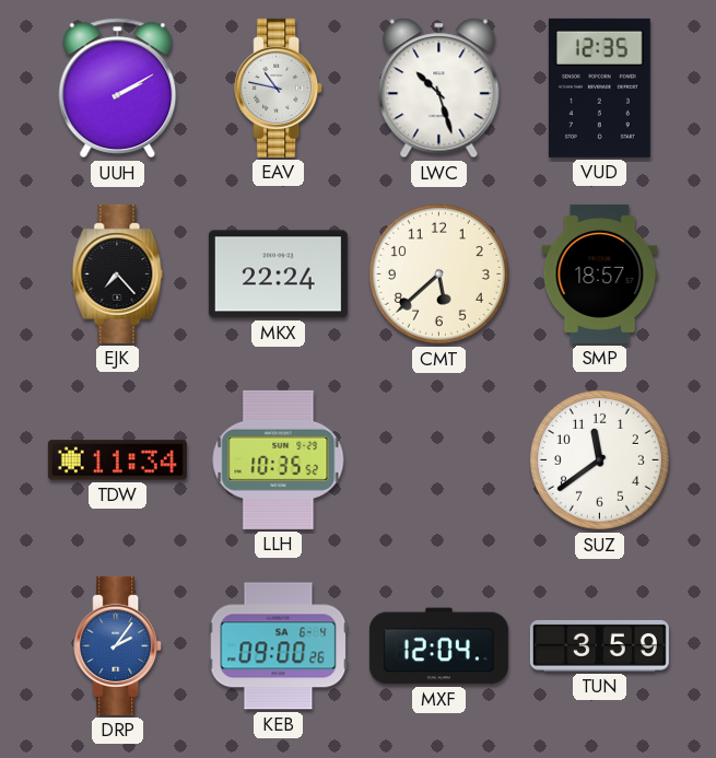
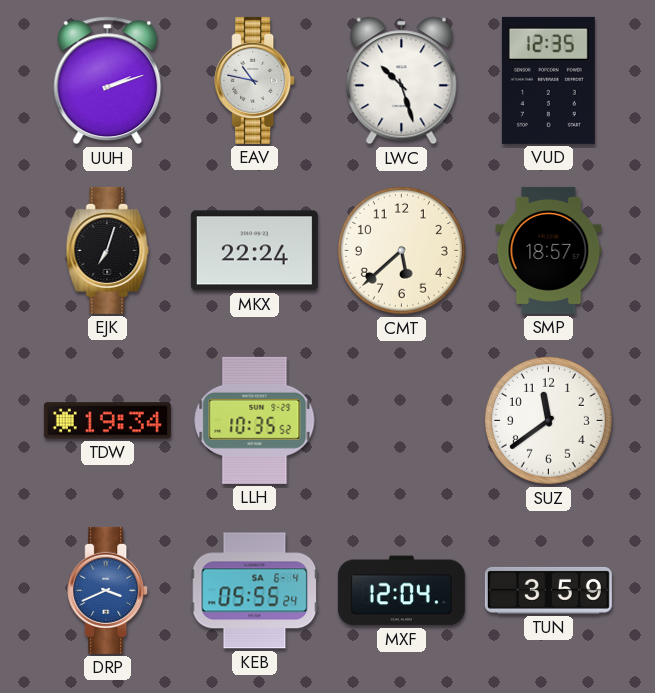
UUH: 2:10 -> 2:12
EJK: 7:23 -> 7:03
TDW: 11:34 -> 19:34
DRP: 2:06 -> 3:41
KEB: 09:00 -> 05:55
